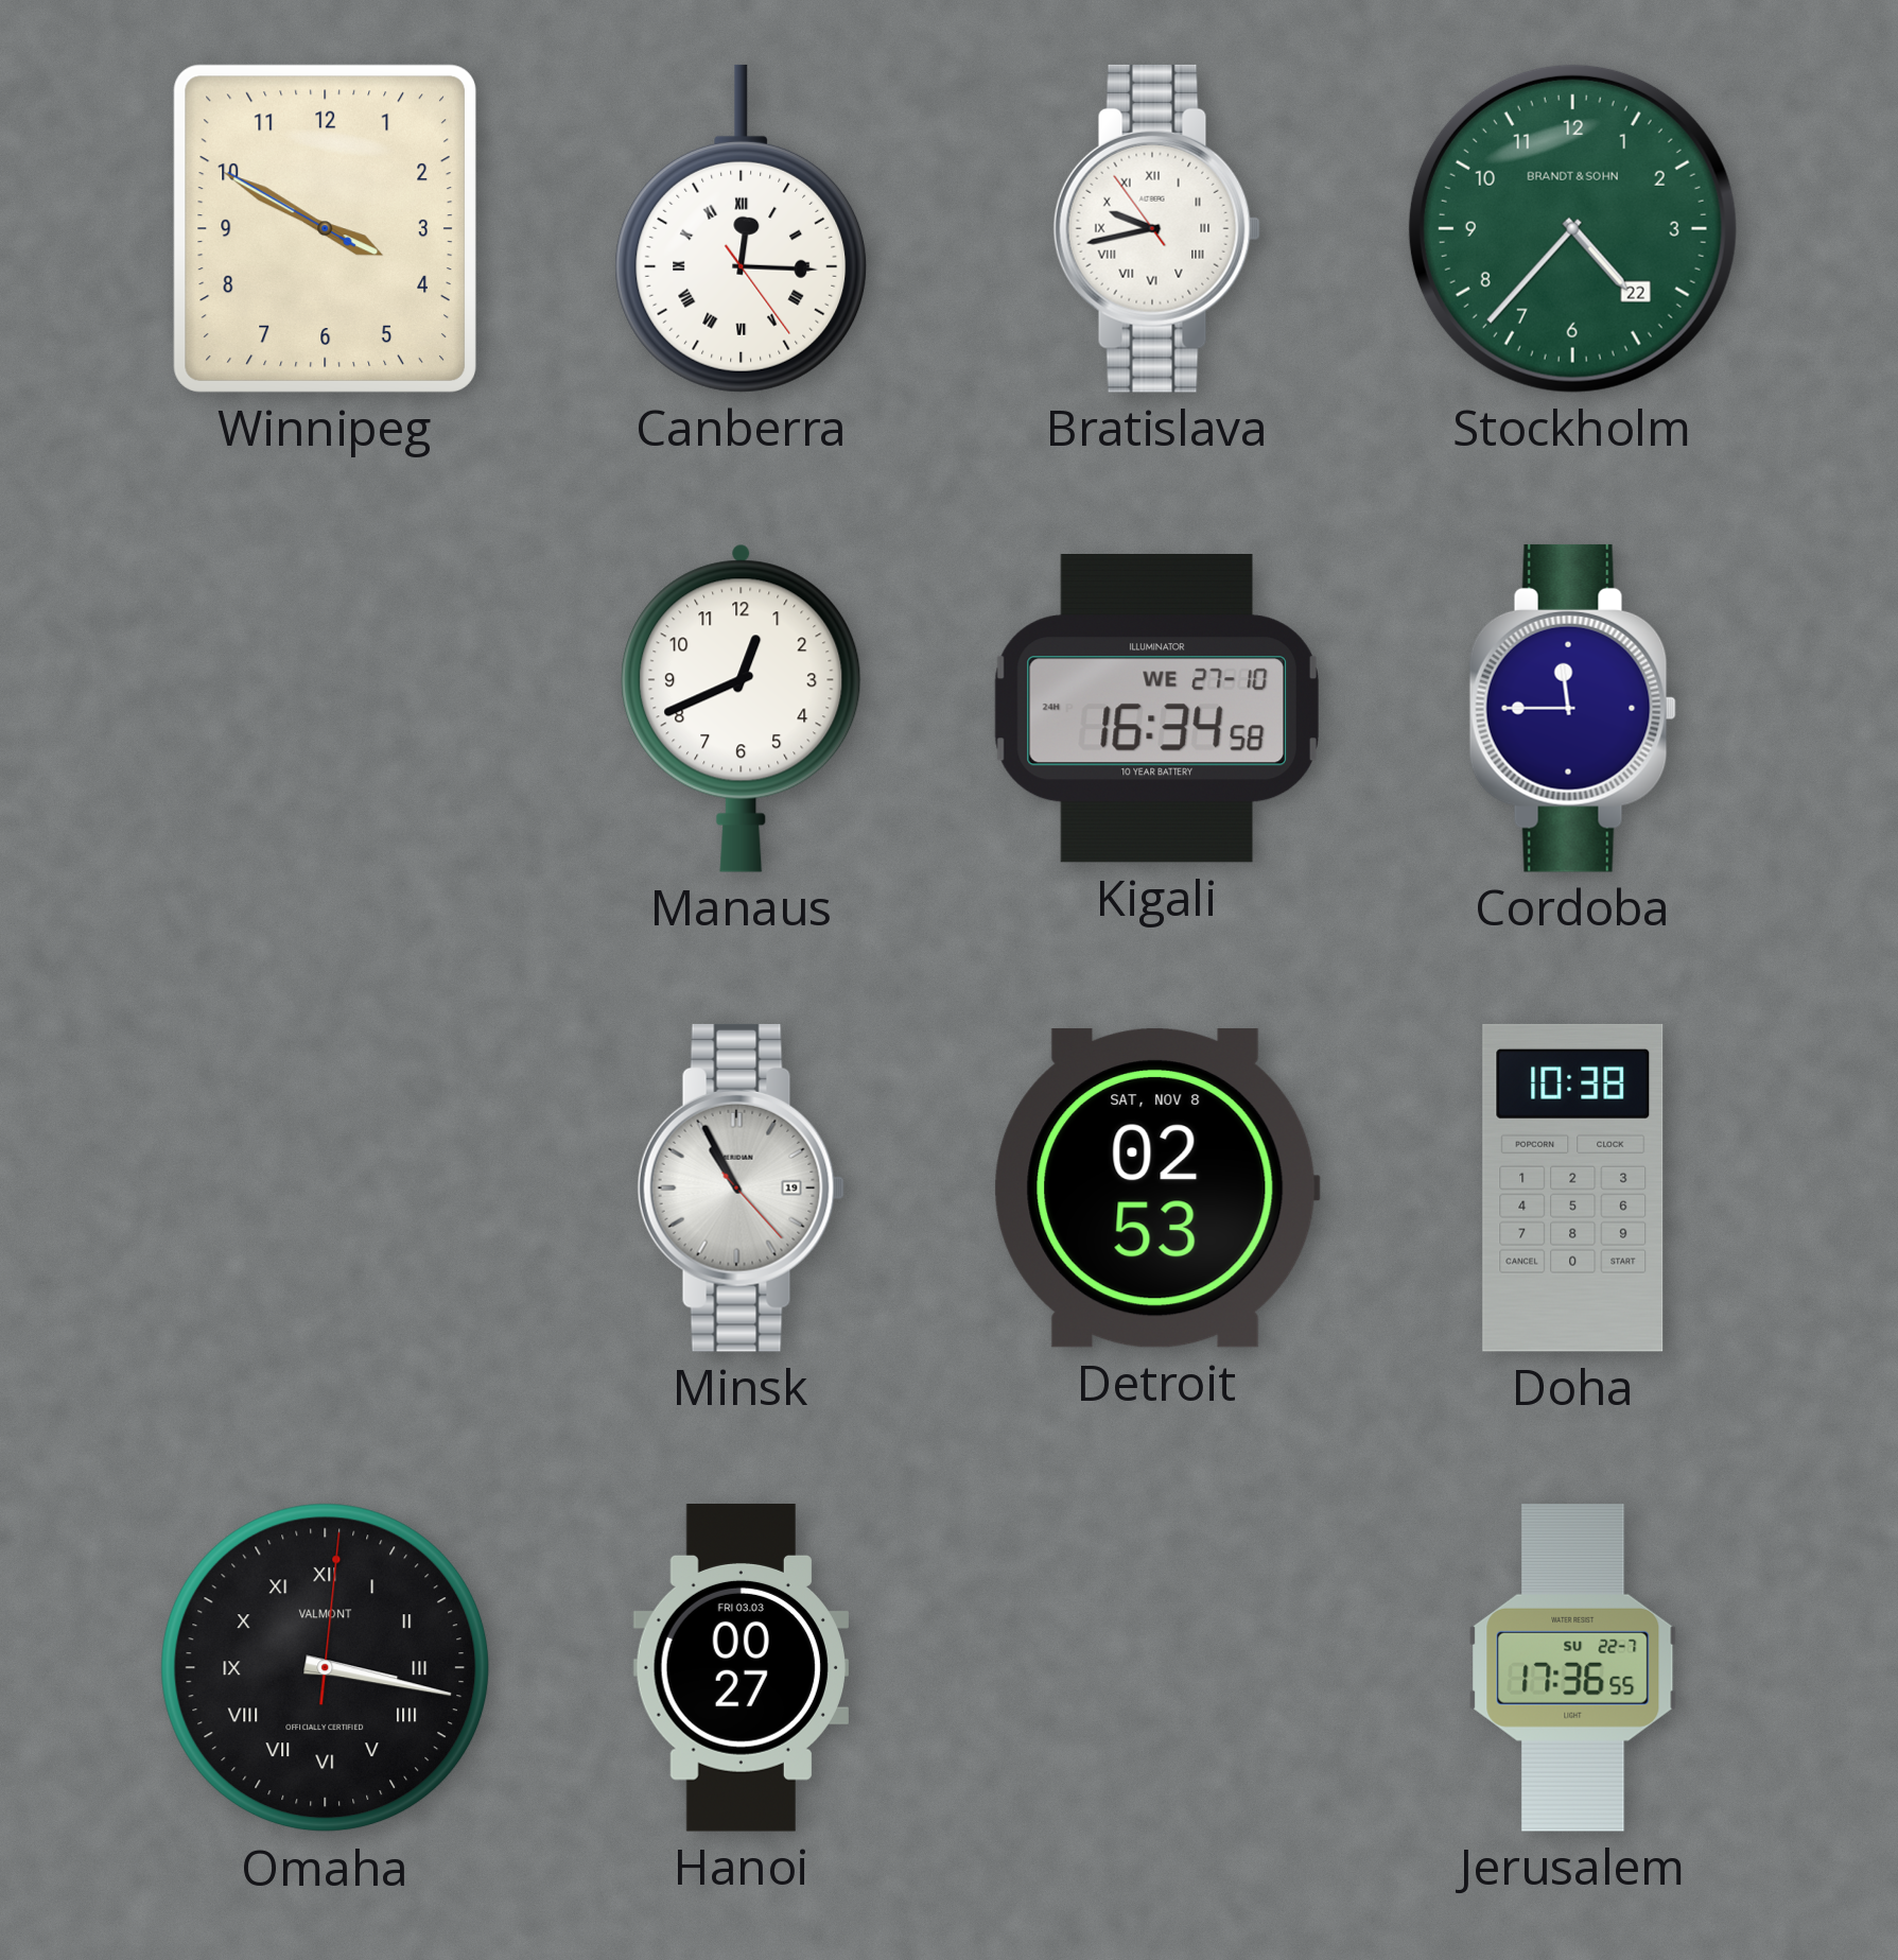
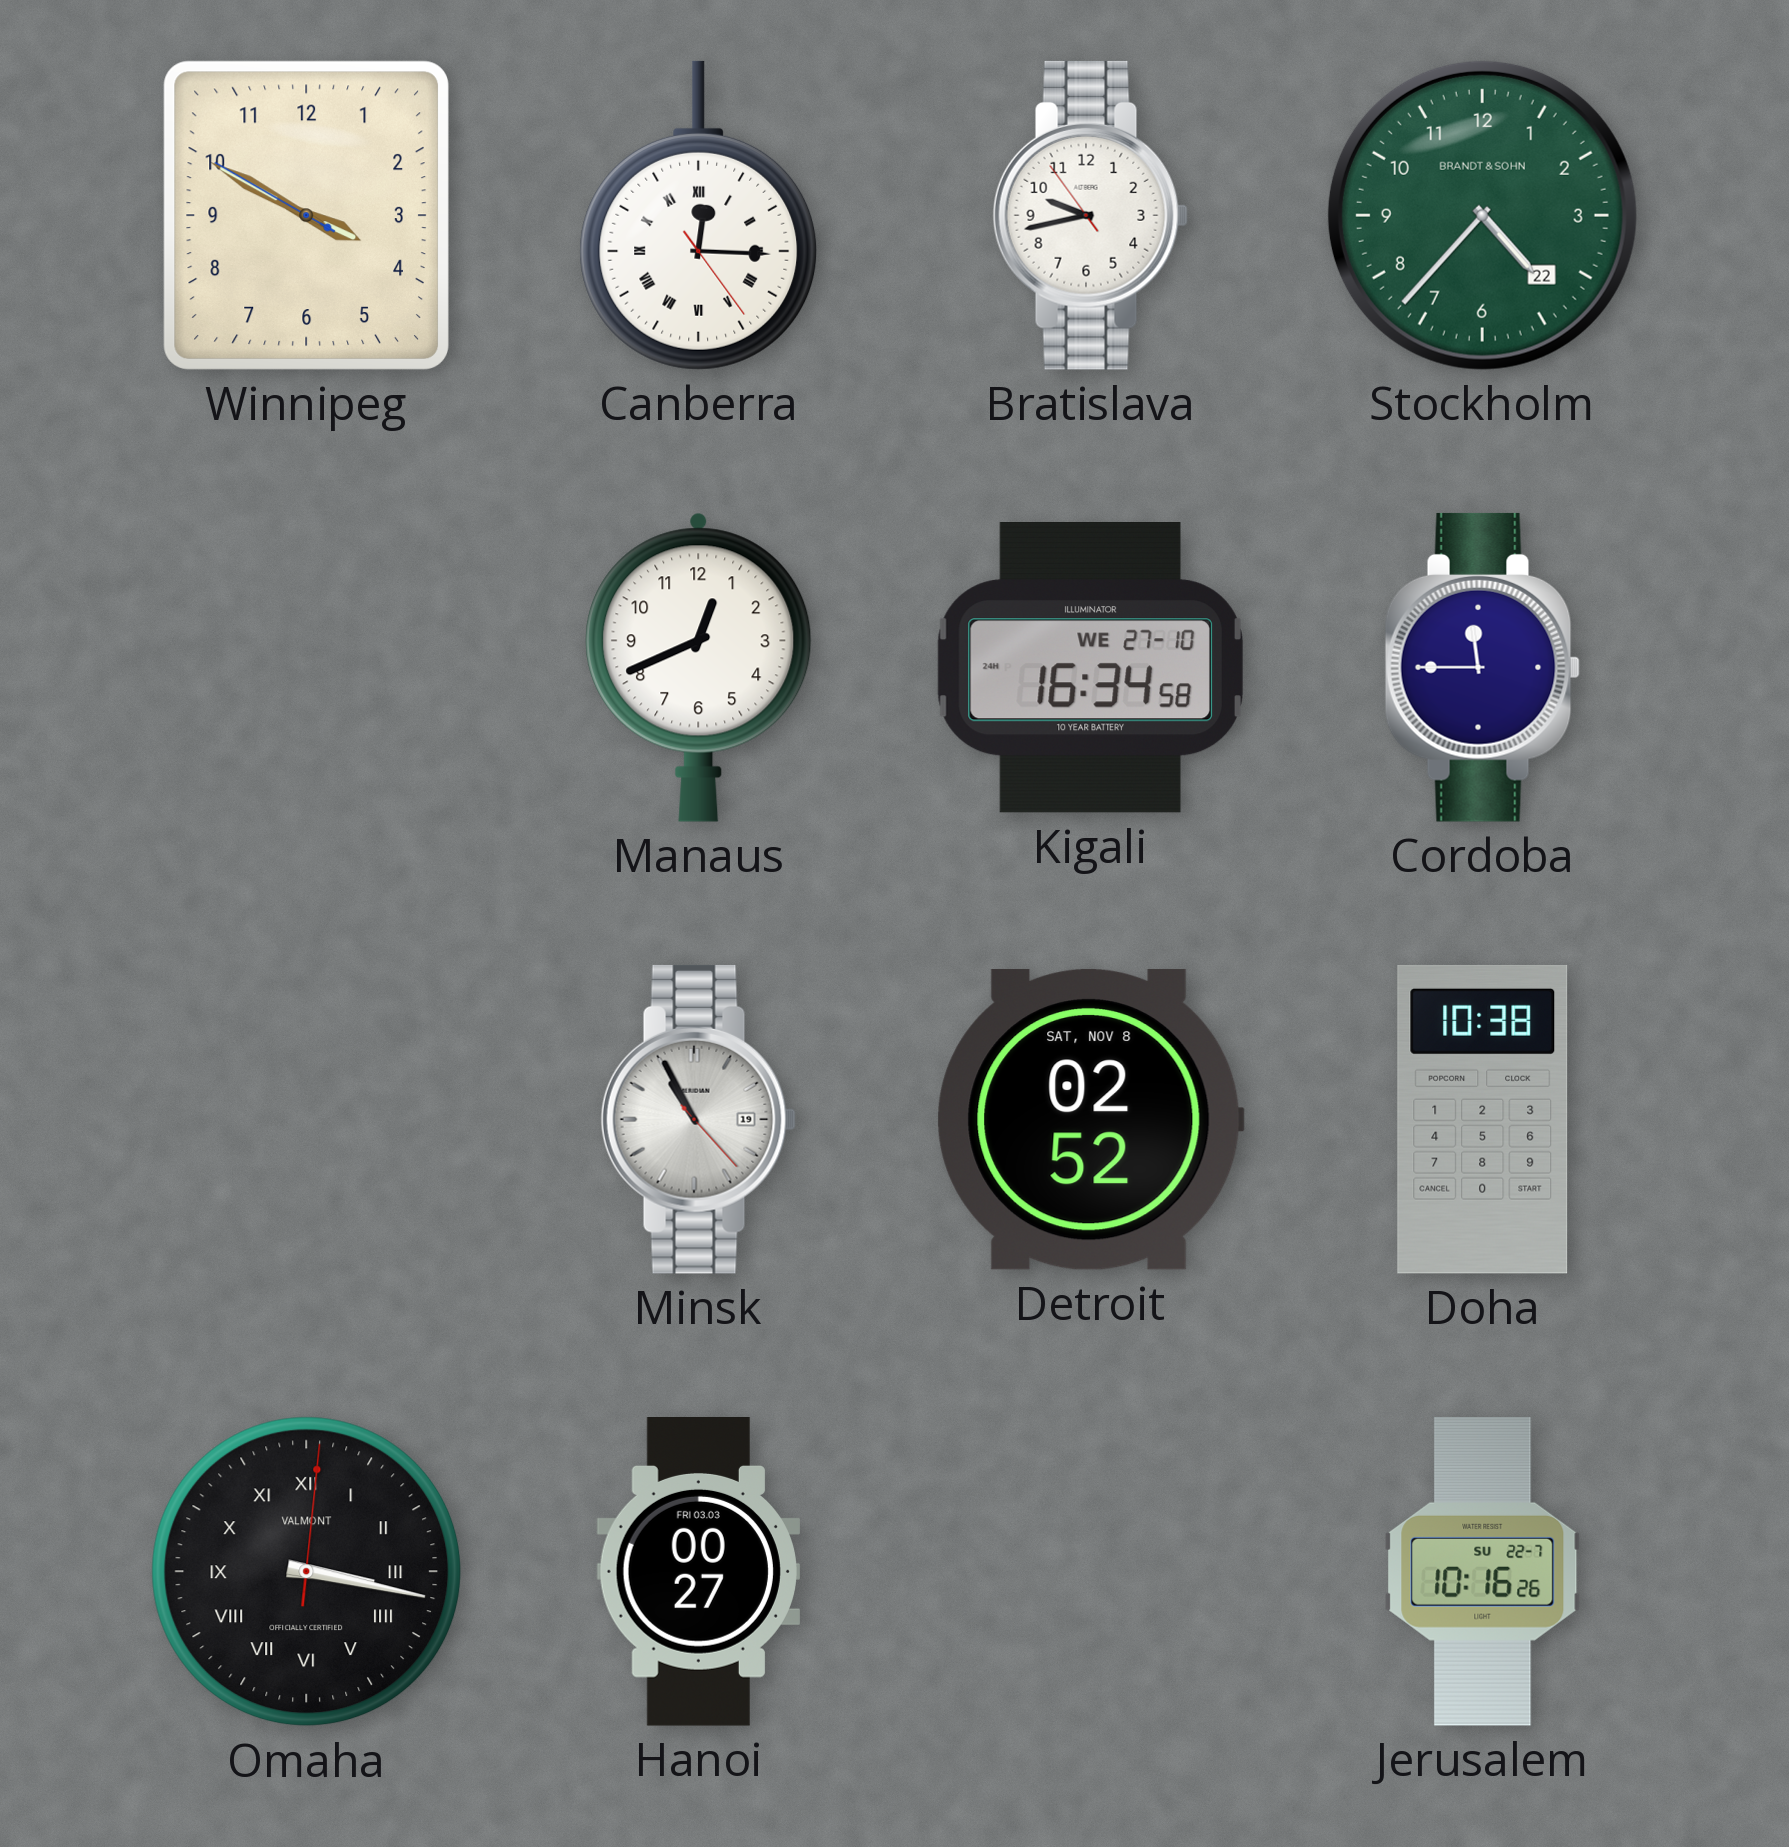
Bratislava numerals: Roman -> Arabic
Detroit: 02:53 -> 02:52
Jerusalem: 17:36 -> 10:16
